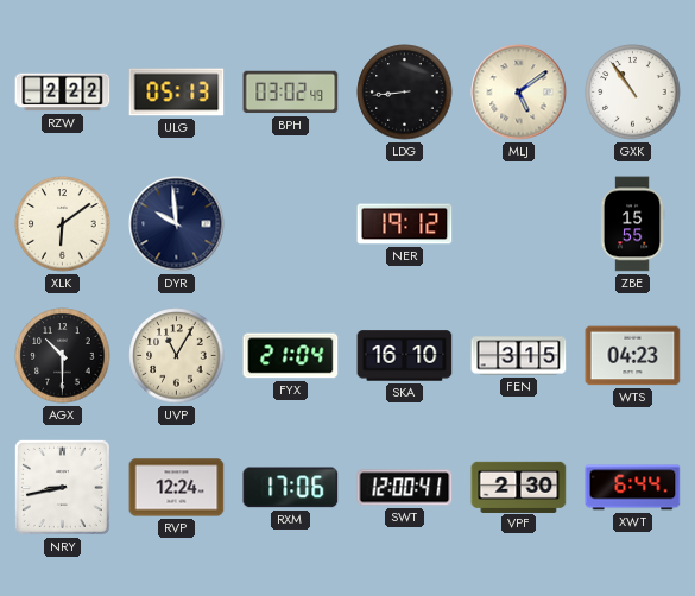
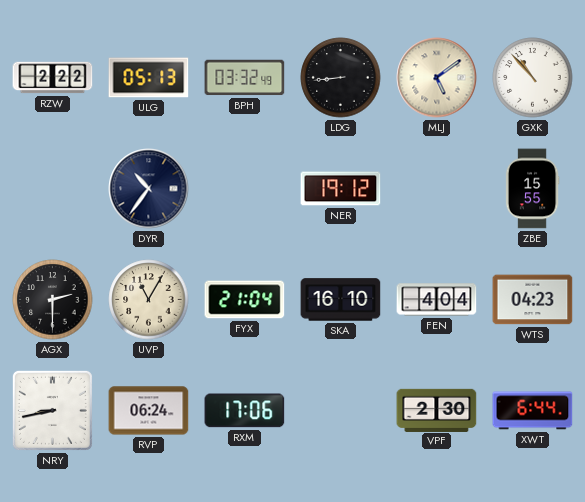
BPH: 03:02 -> 03:32
GXK: 10:54 -> 10:53
XLK: 6:09 -> none
DYR: 9:59 -> 10:36
AGX: 10:30 -> 2:30
FEN: 3:15 -> 4:04
RVP: 12:24 -> 06:24
SWT: 12:00 -> none
